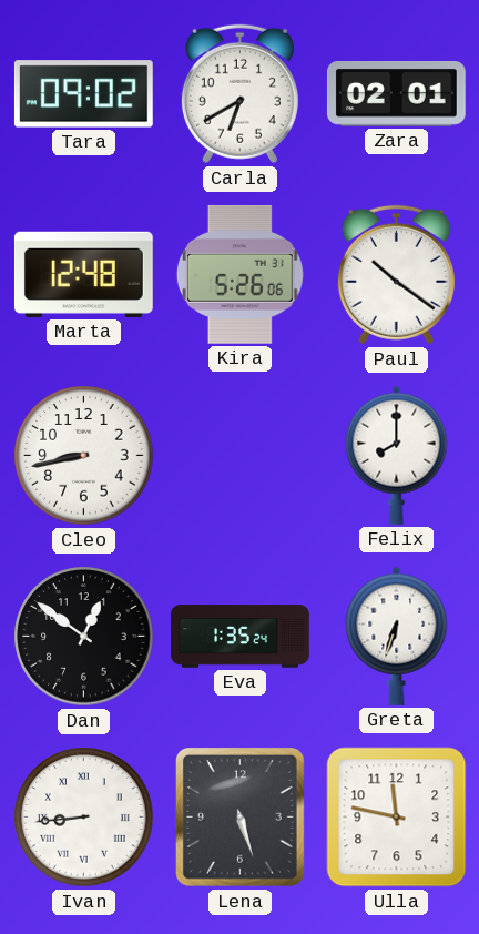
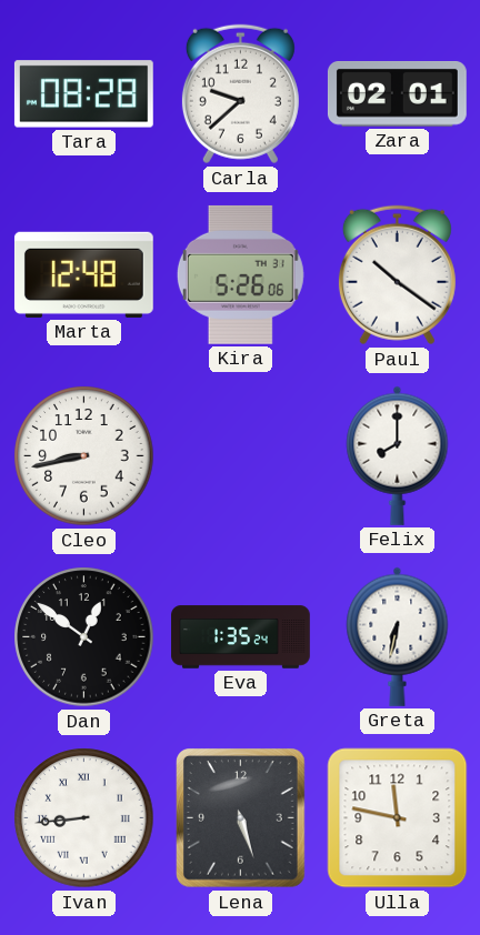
Tara: 09:02 -> 08:28
Carla: 6:40 -> 9:38
Greta: 6:33 -> 6:32
